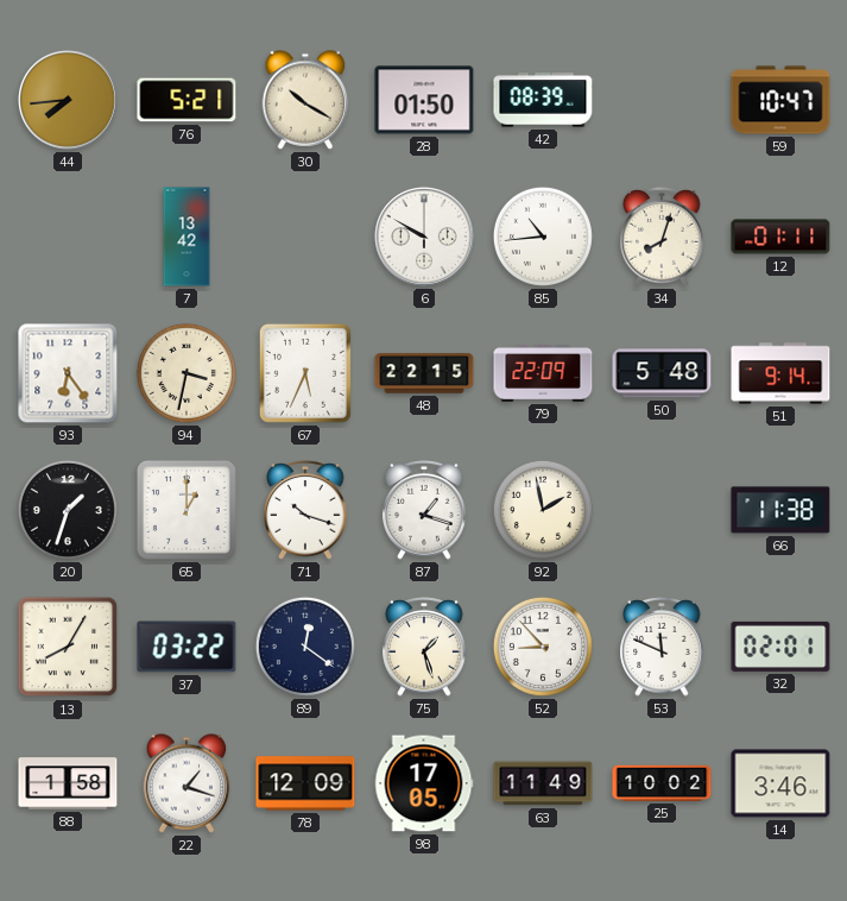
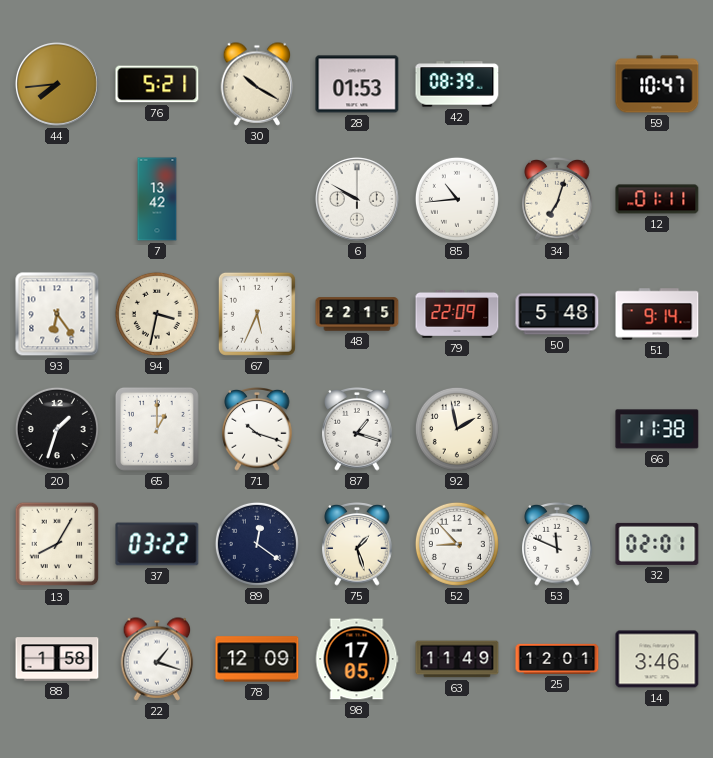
28: 01:50 -> 01:53
34: 8:03 -> 7:03
25: 10:02 -> 12:01
